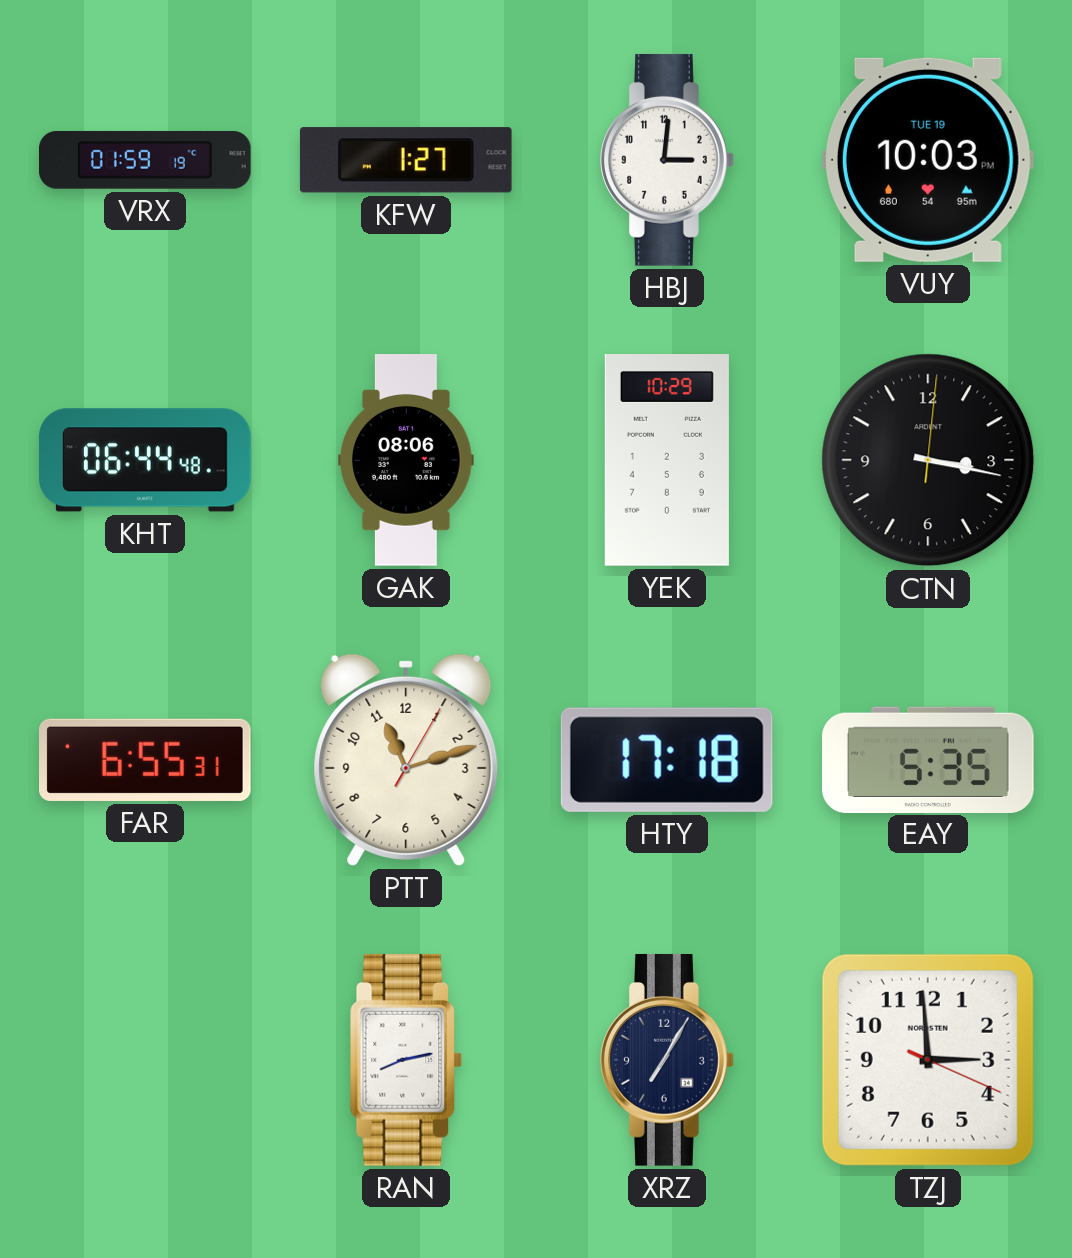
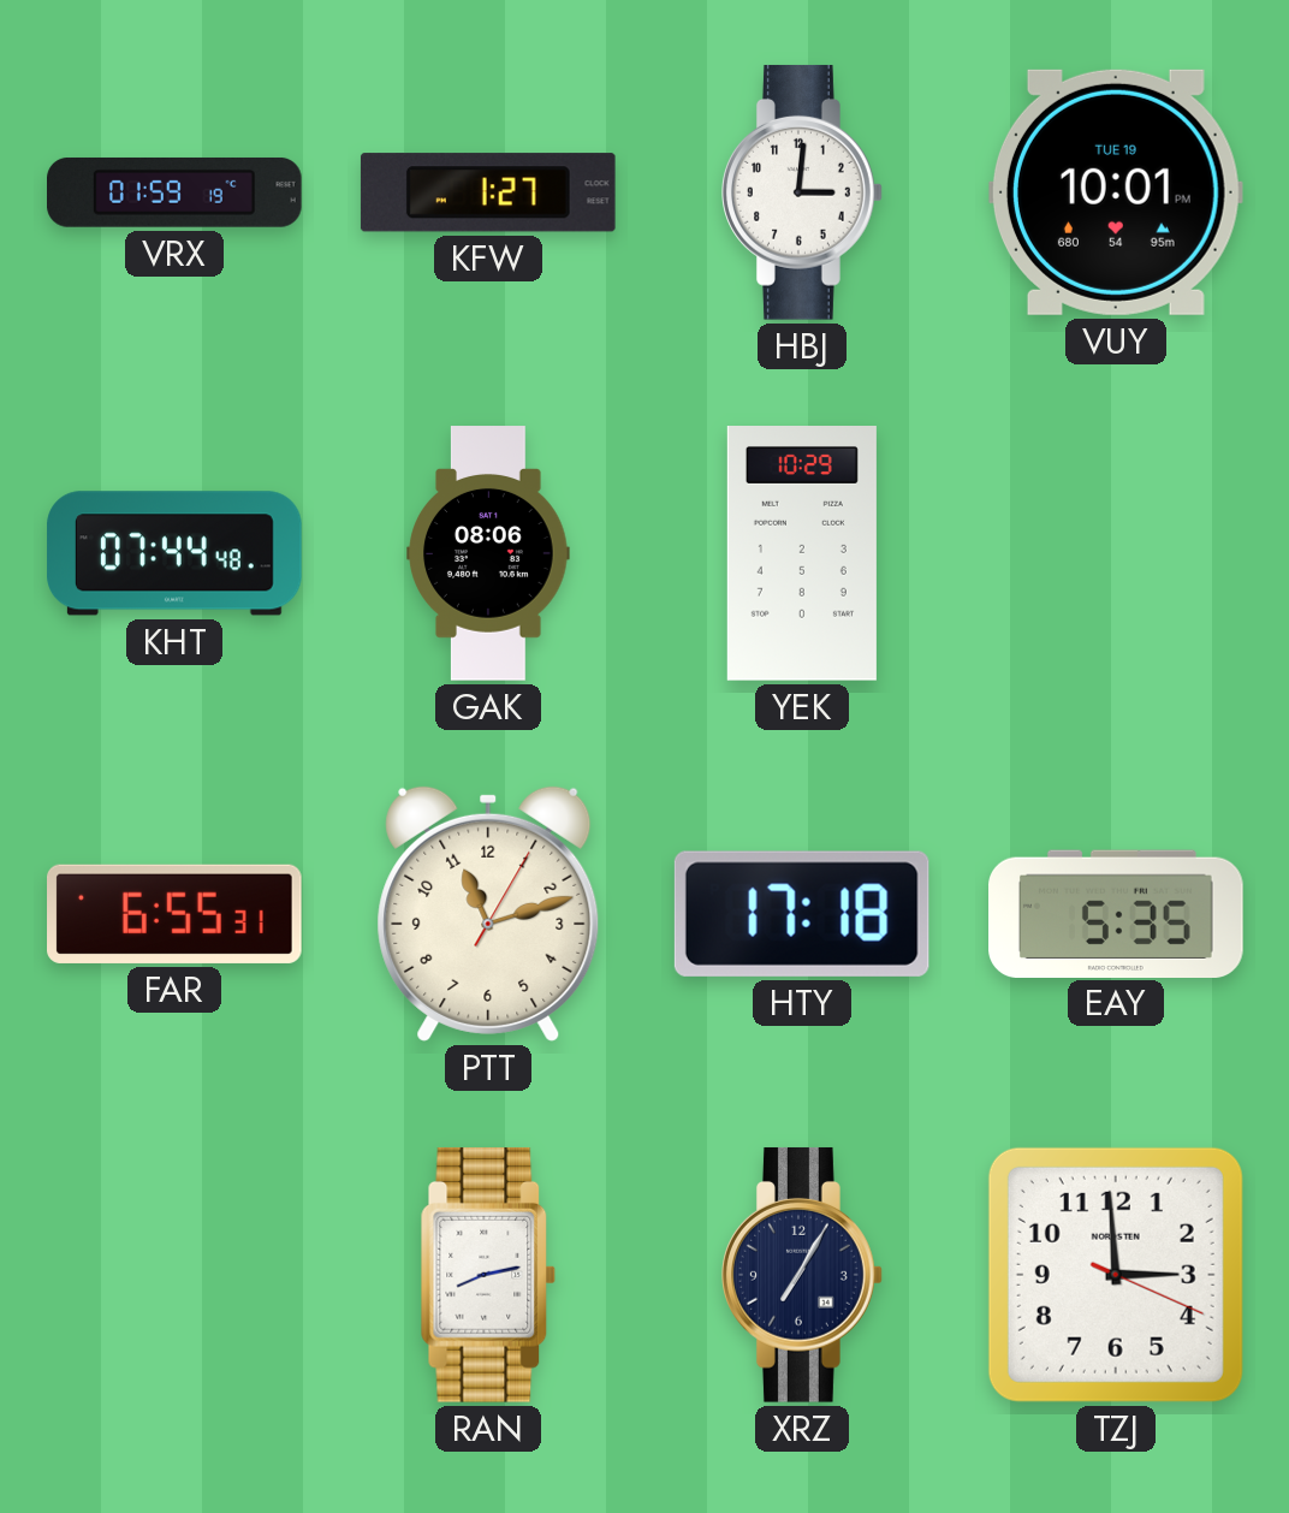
VUY: 10:03 -> 10:01
KHT: 06:44 -> 07:44
CTN: 3:17 -> none
